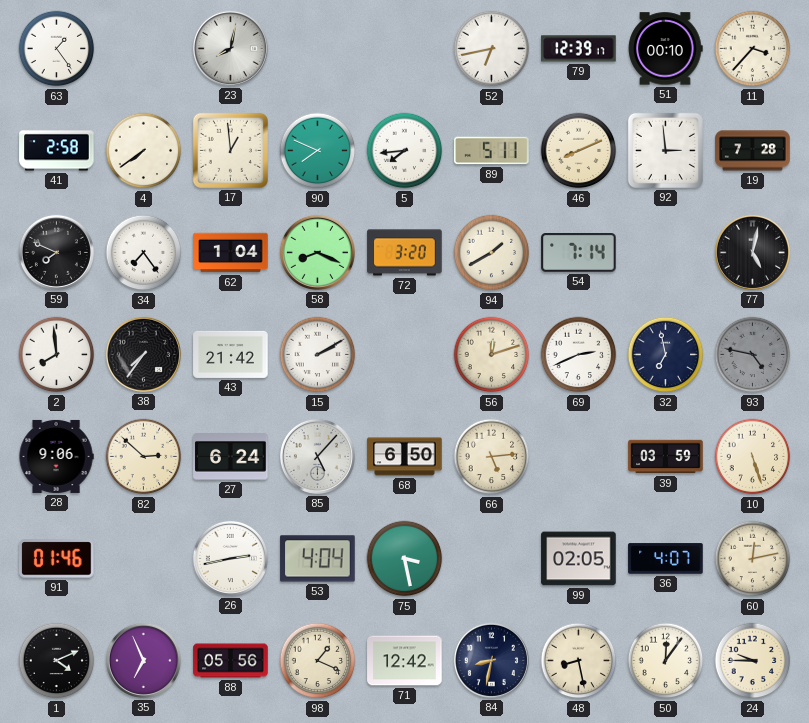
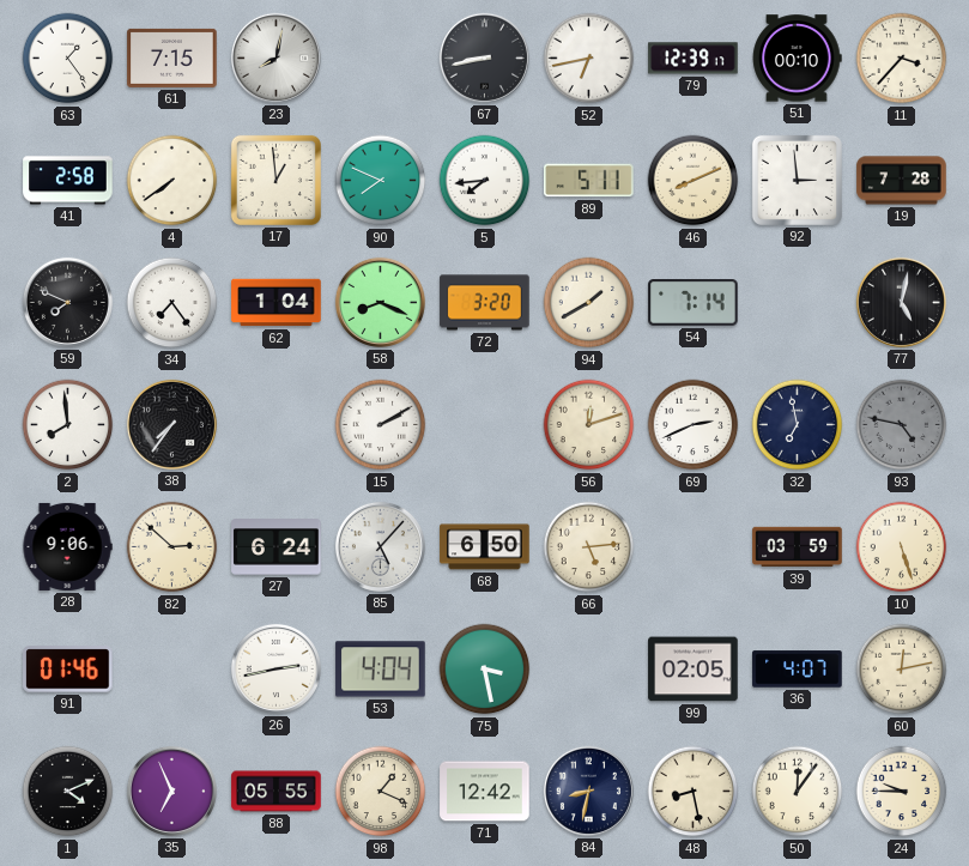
61: none -> 7:15
67: none -> 8:43
43: 21:42 -> none
88: 05:56 -> 05:55
